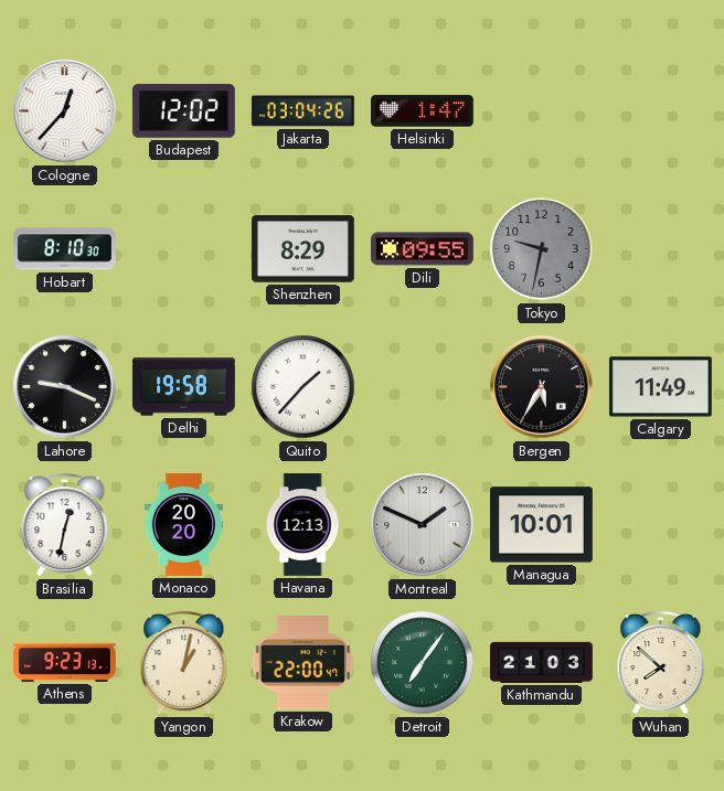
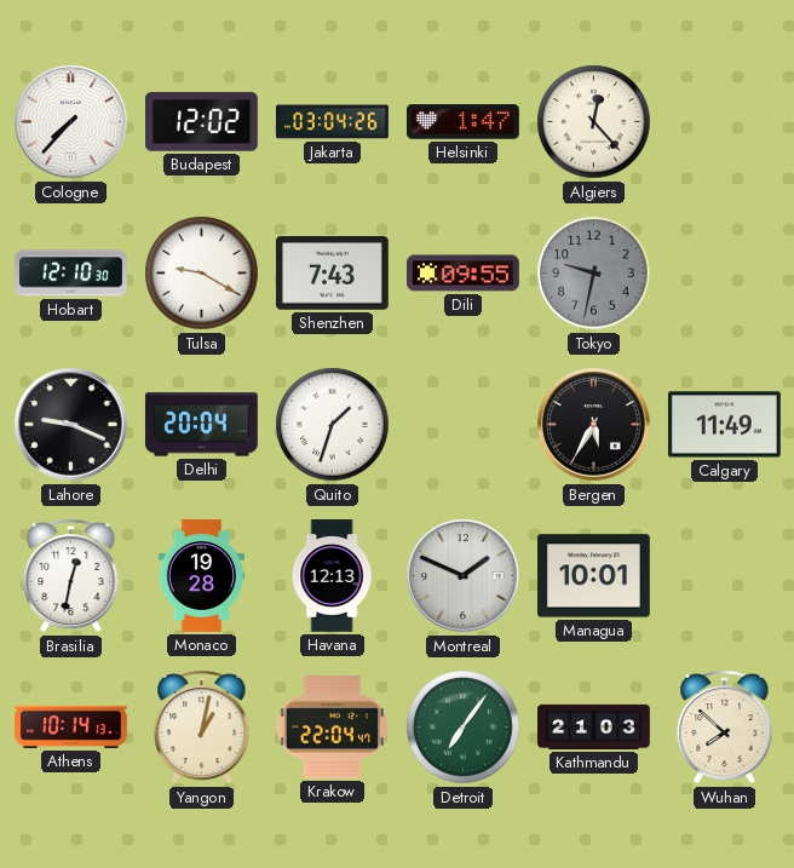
Cologne: 12:37 -> 7:37
Algiers: none -> 12:23
Hobart: 8:10 -> 12:10
Tulsa: none -> 9:20
Shenzhen: 8:29 -> 7:43
Delhi: 19:58 -> 20:04
Quito: 1:37 -> 1:33
Monaco: 20:20 -> 19:28
Athens: 9:23 -> 10:14
Krakow: 22:00 -> 22:04
